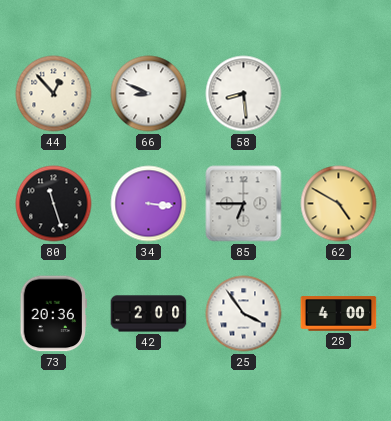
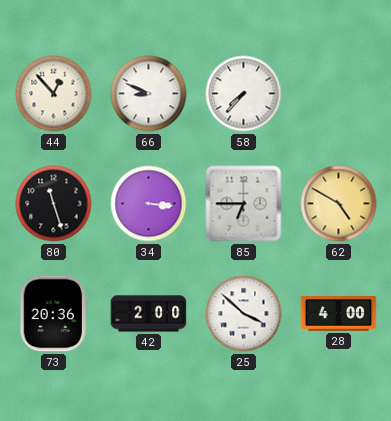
58: 8:29 -> 7:37
25: 3:54 -> 3:52
